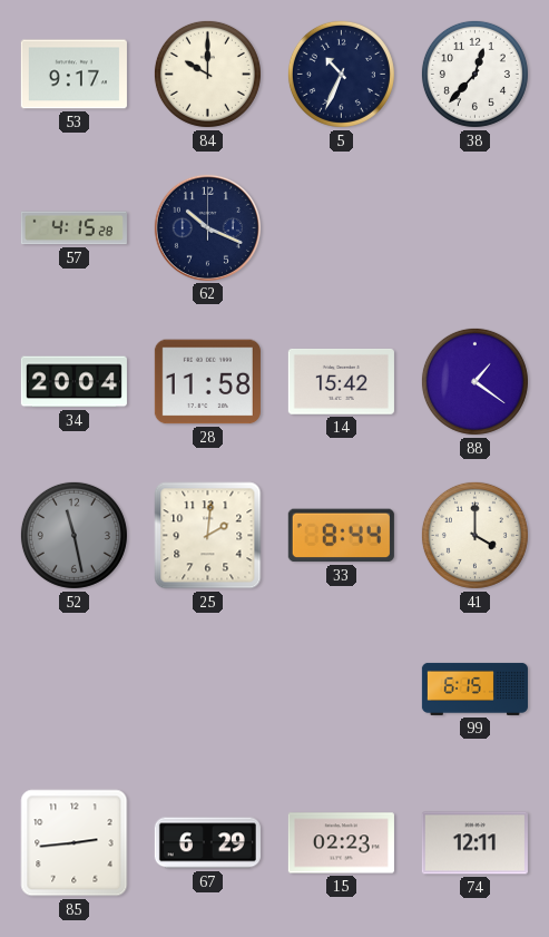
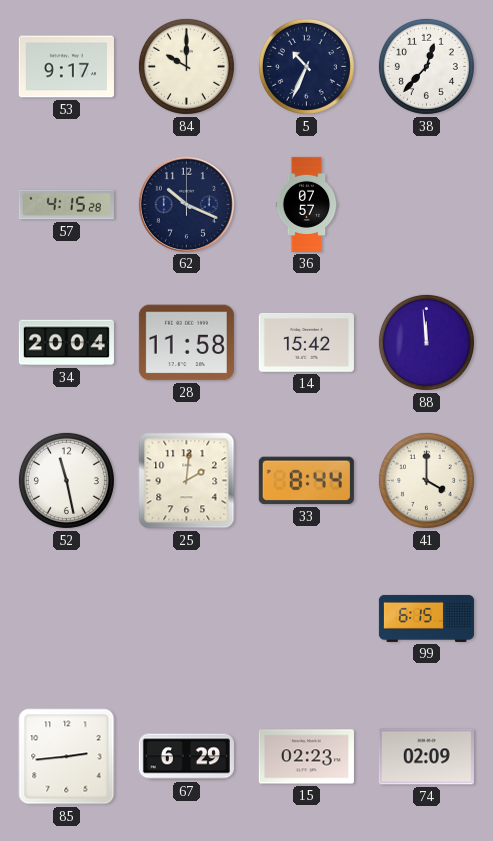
36: none -> 07:57
88: 1:21 -> 11:59
52 dial: grey -> white
74: 12:11 -> 02:09
